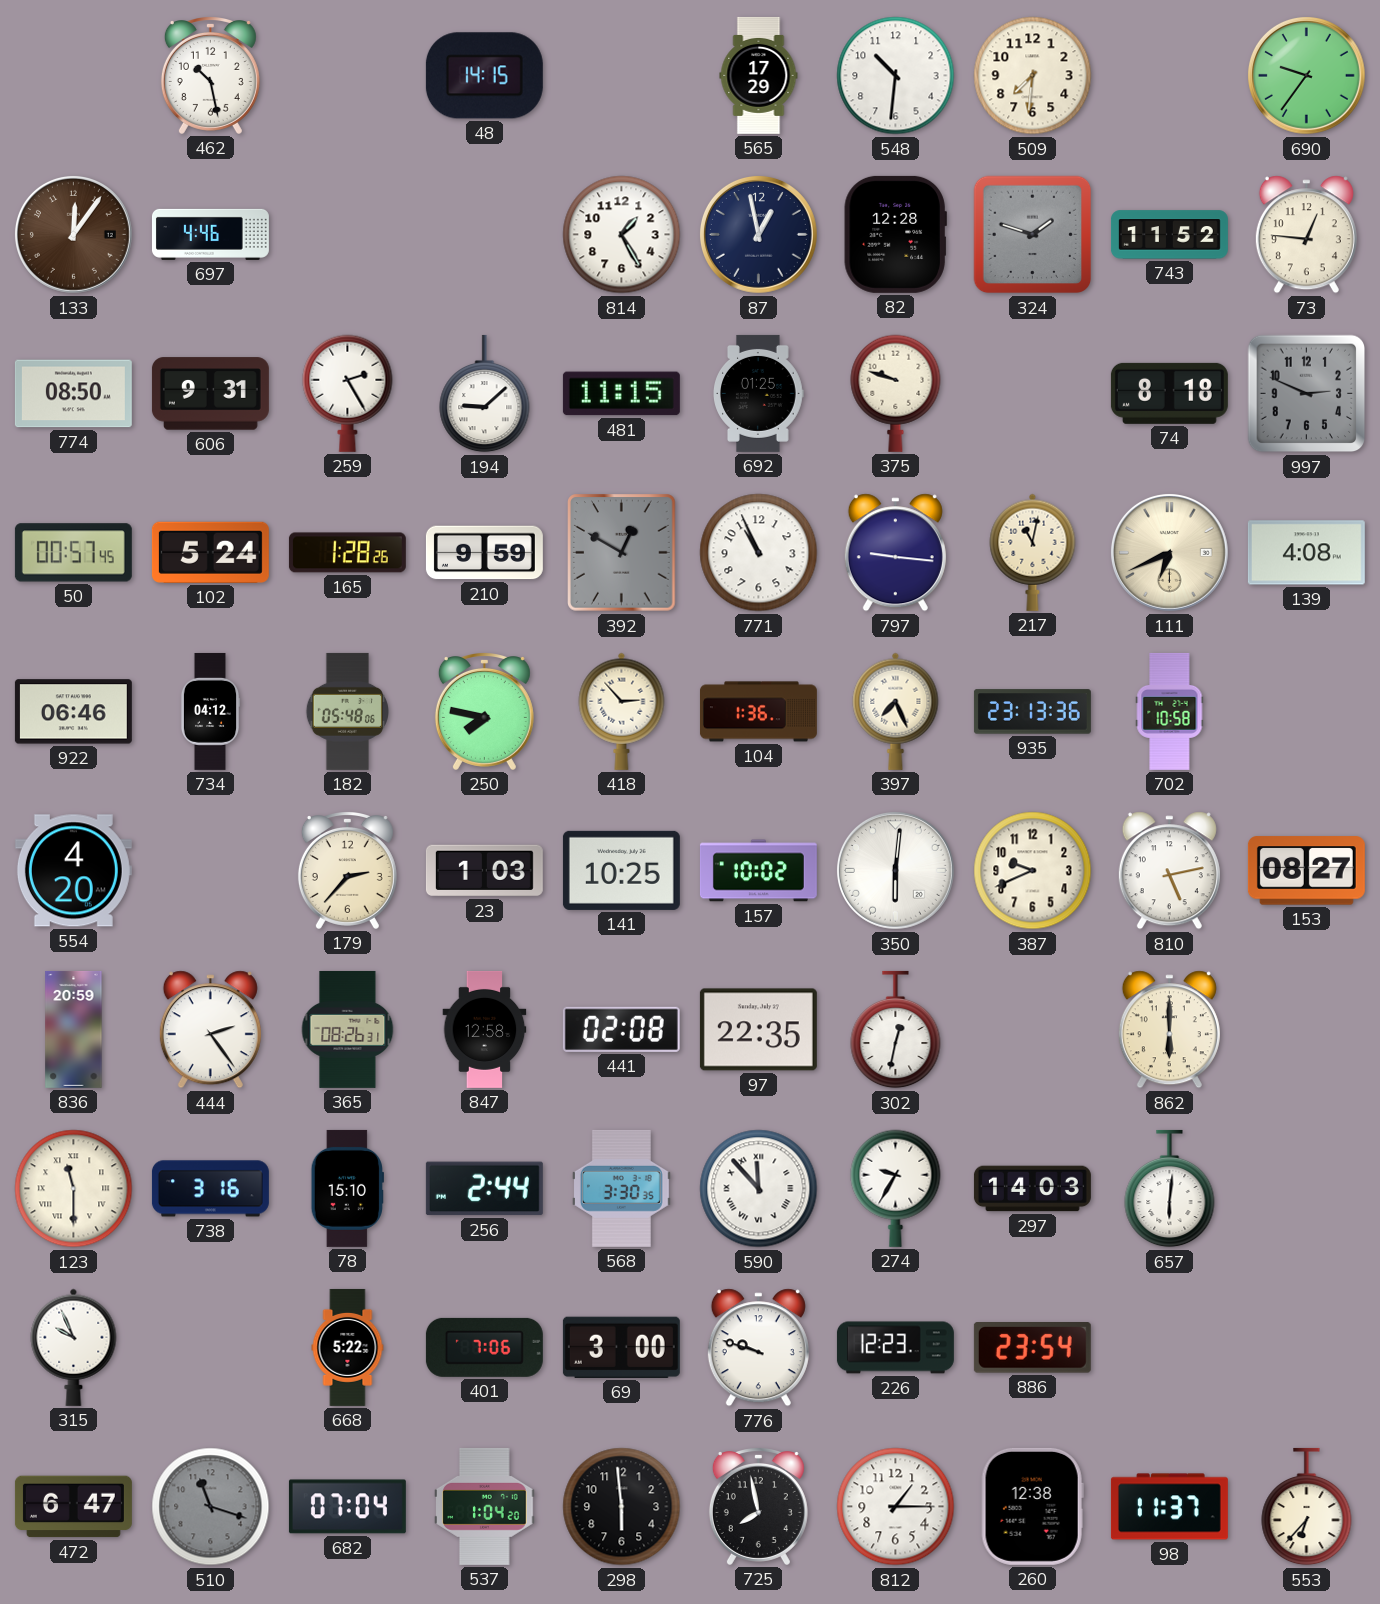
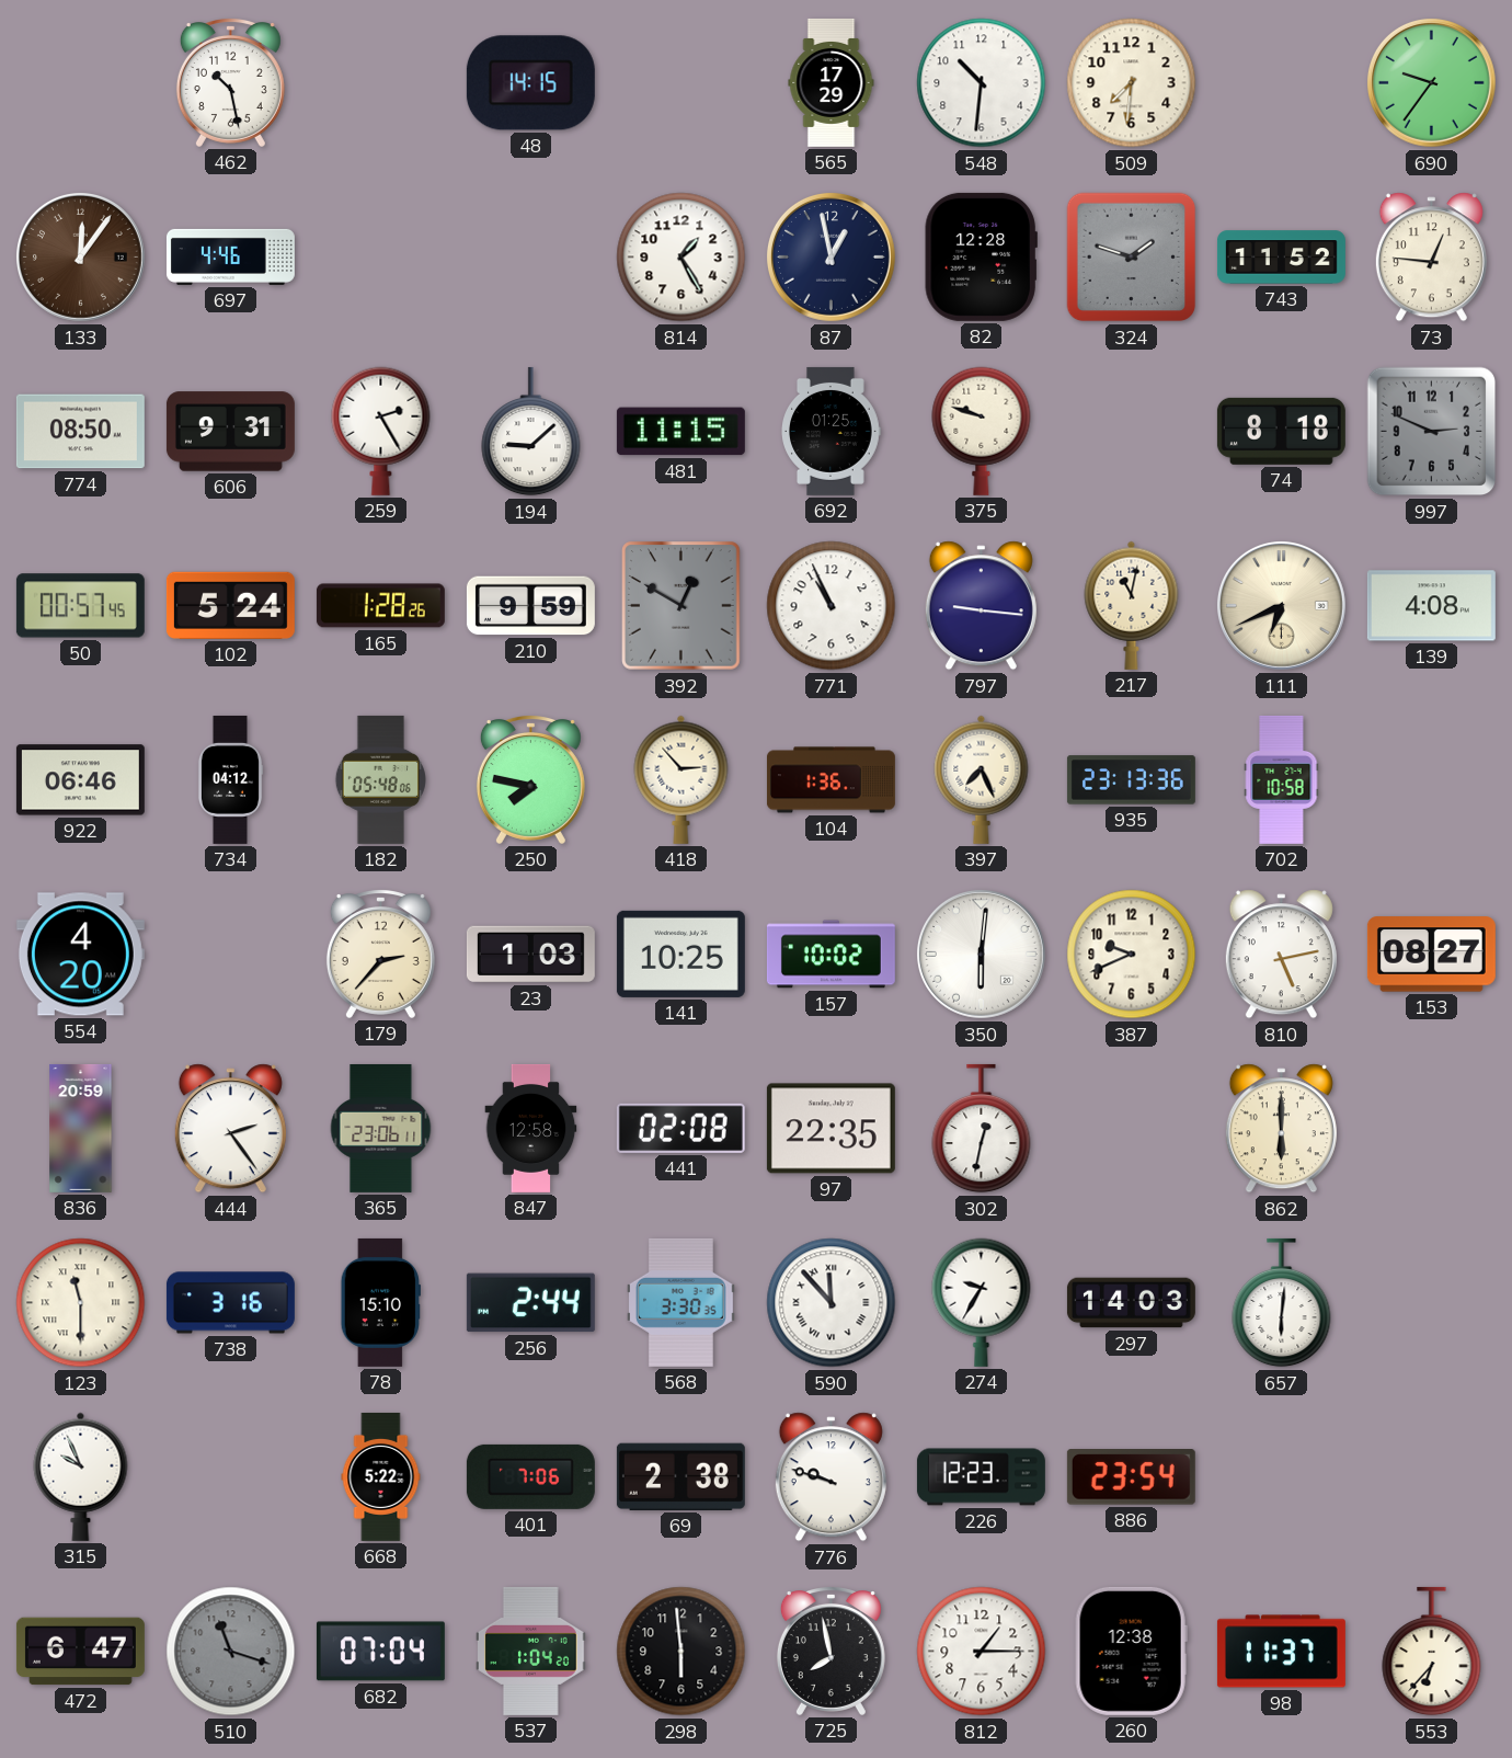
365: 08:26 -> 23:06
69: 3:00 -> 2:38
